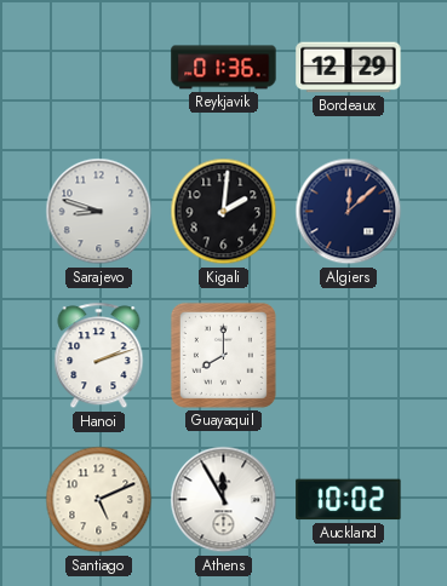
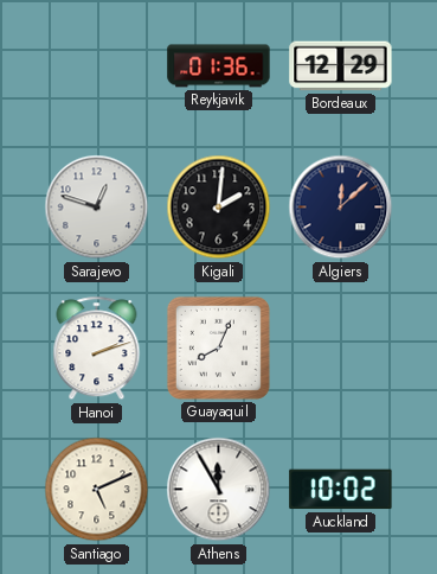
Sarajevo: 8:48 -> 12:48
Guayaquil: 8:00 -> 8:04
